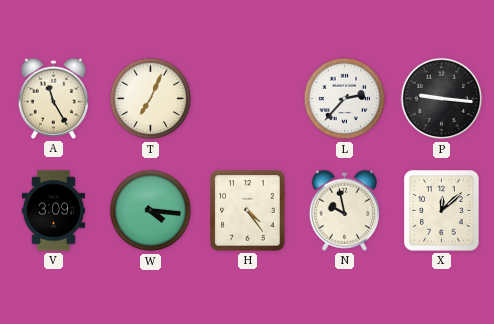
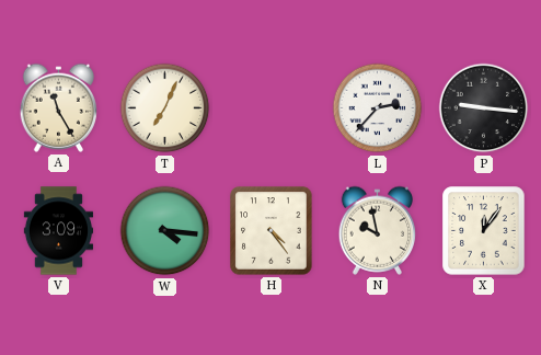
X: 12:08 -> 12:06
